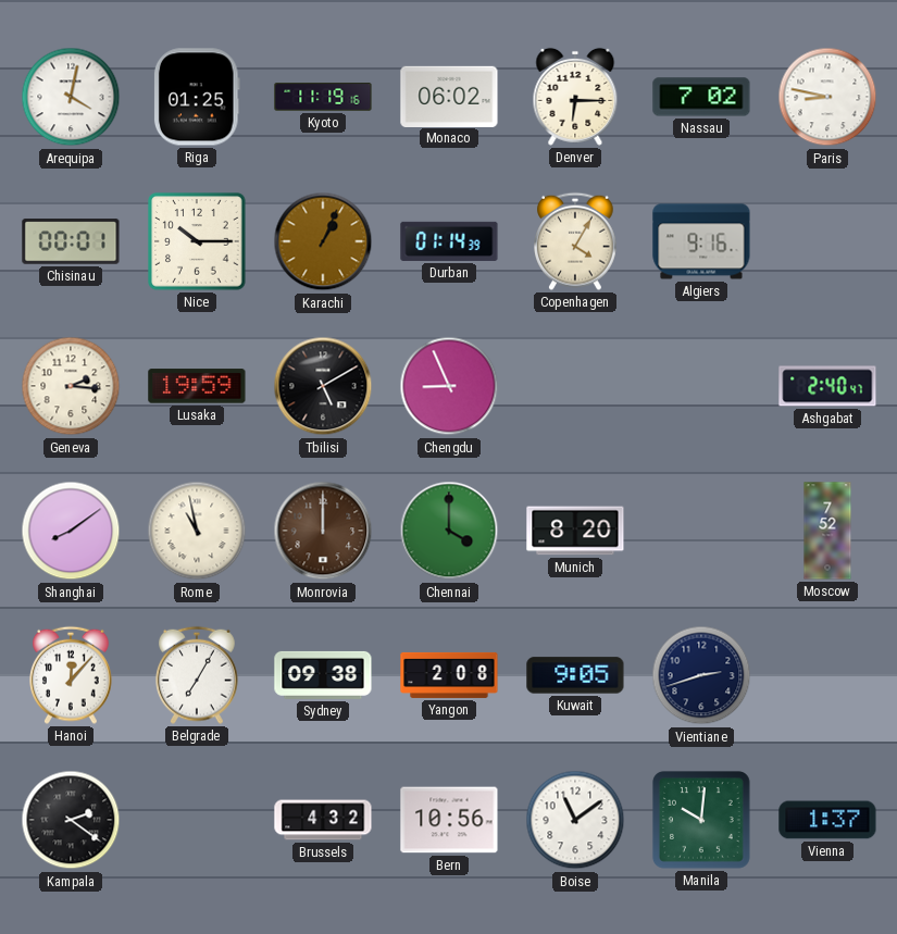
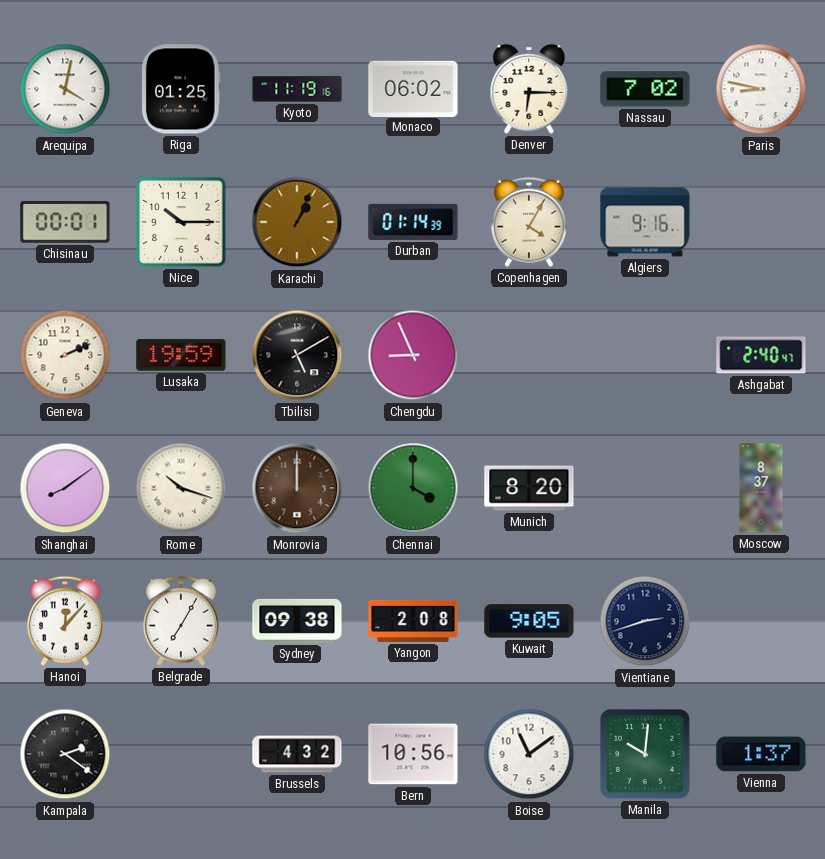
Geneva: 2:16 -> 2:11
Rome: 10:58 -> 10:18
Moscow: 7:52 -> 8:37
